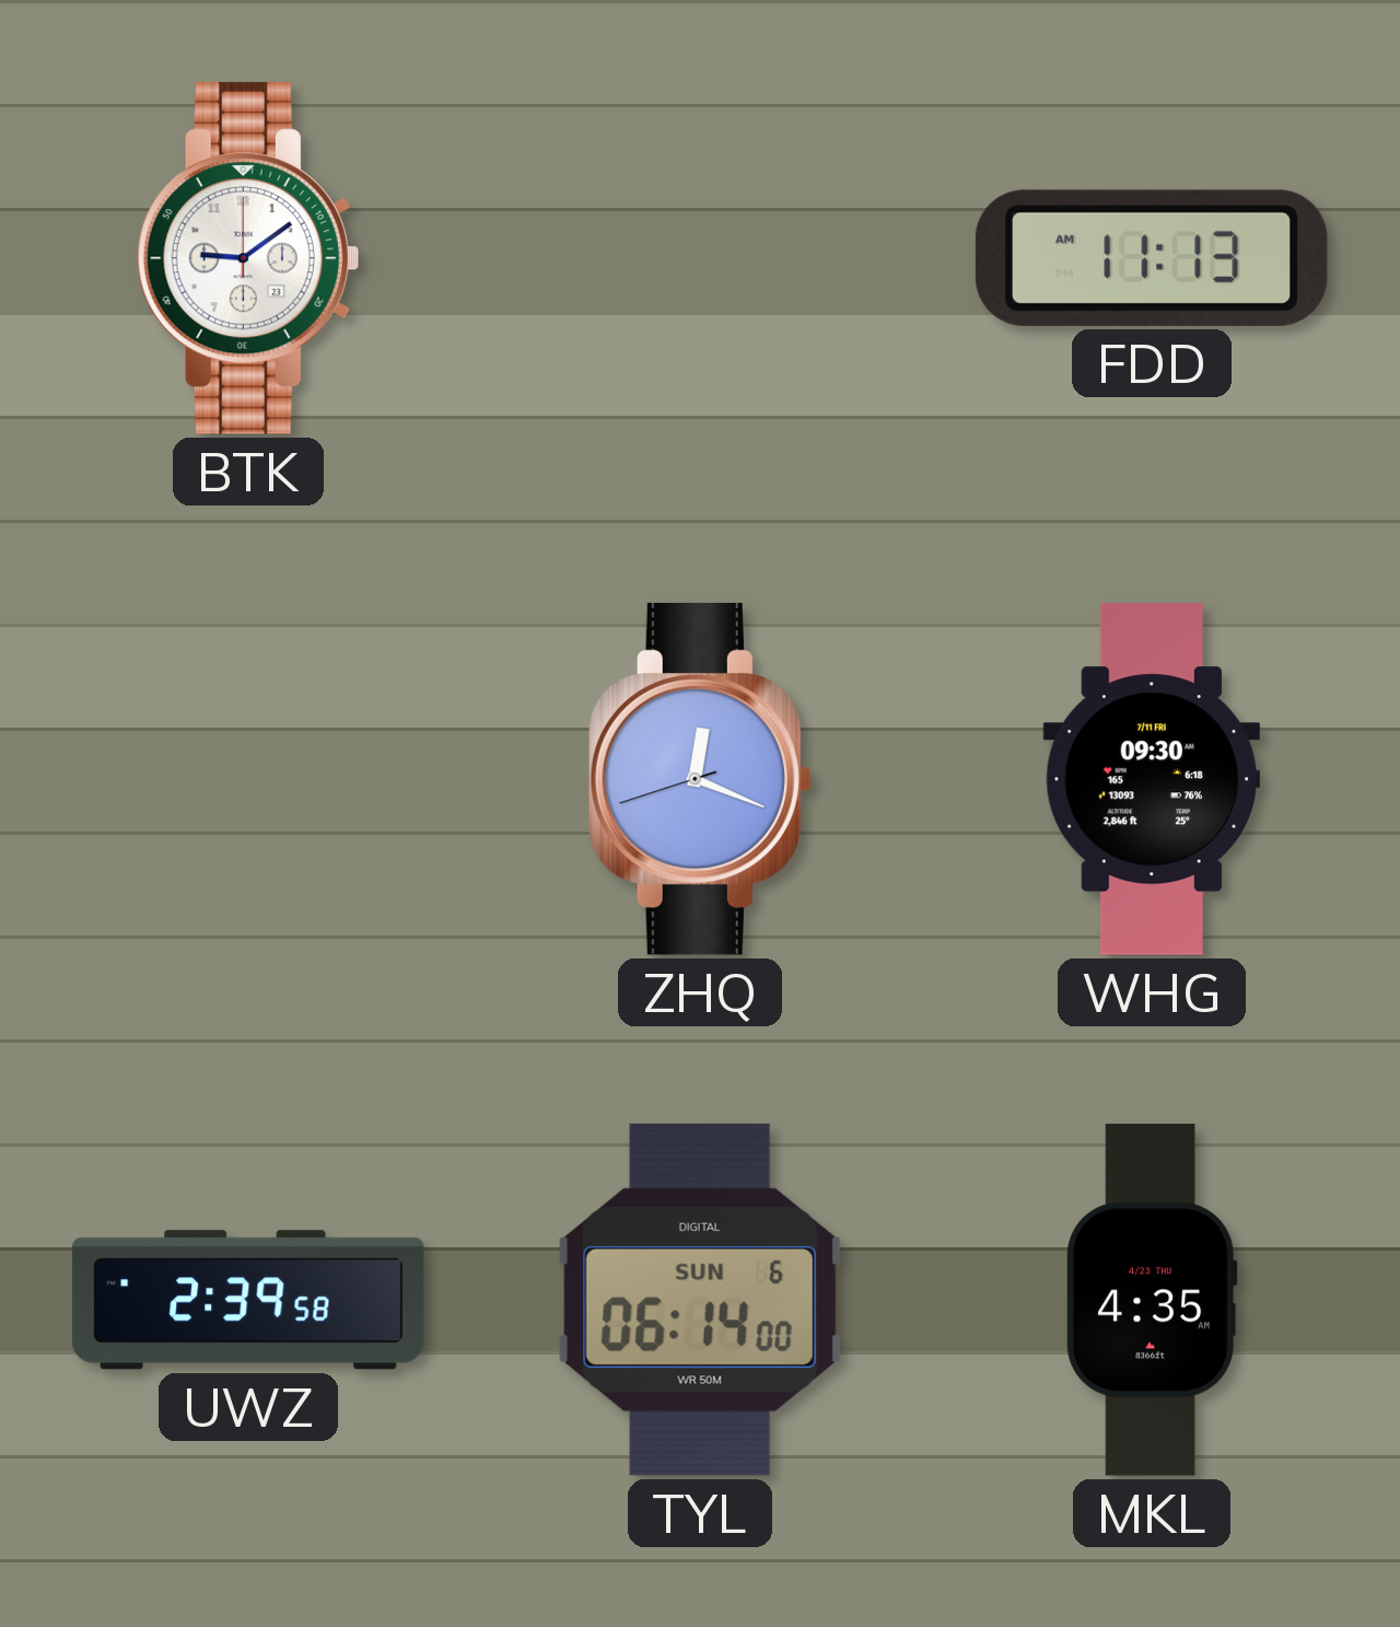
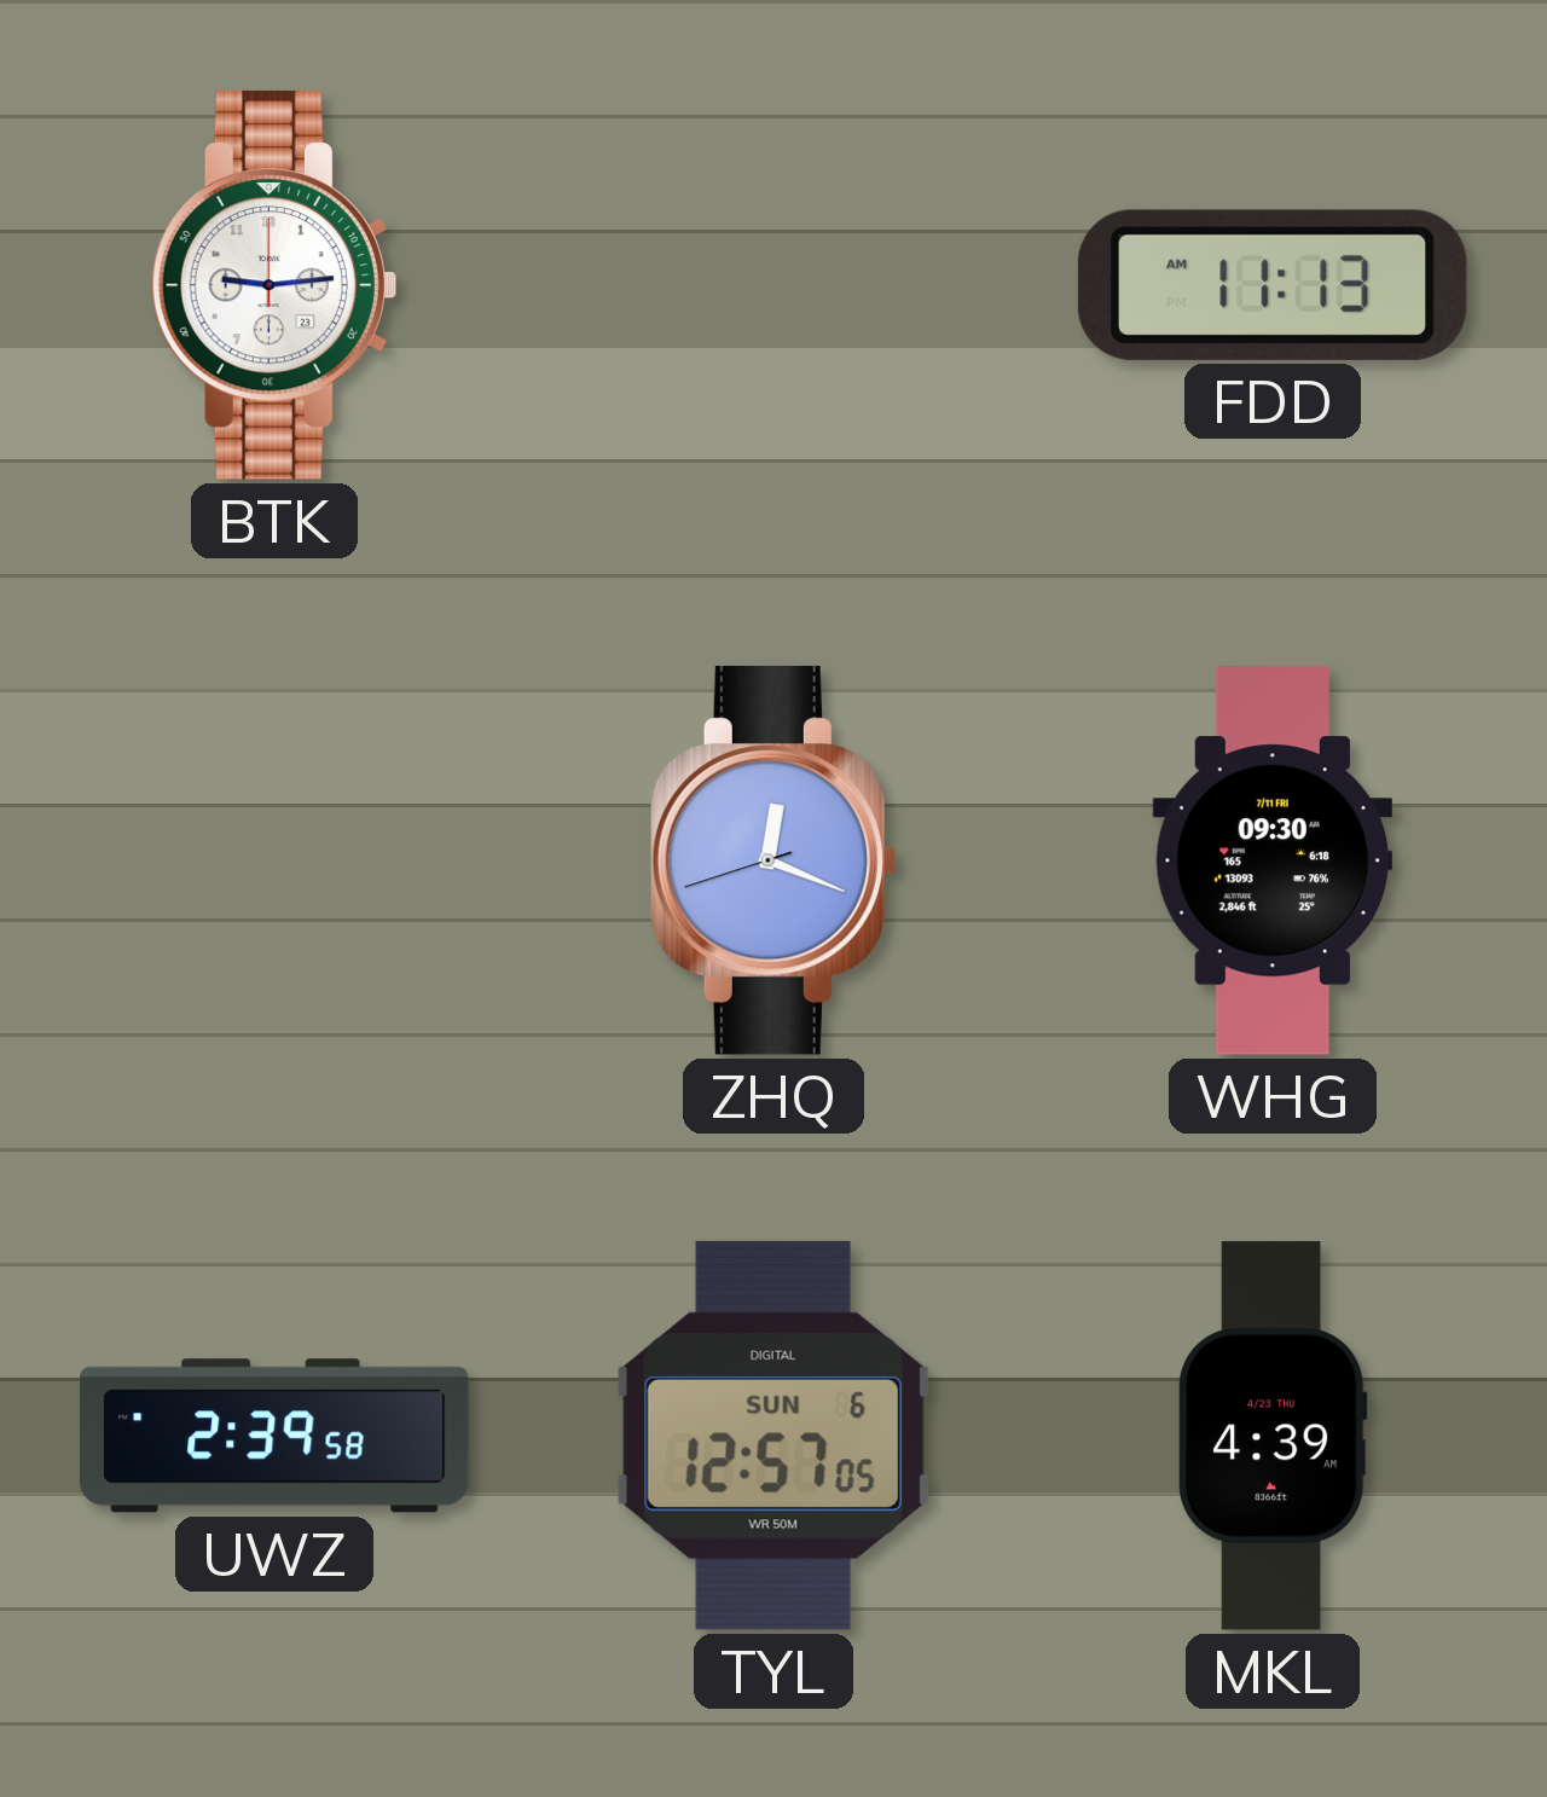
BTK: 9:09 -> 9:14
TYL: 06:14 -> 12:57
MKL: 4:35 -> 4:39
